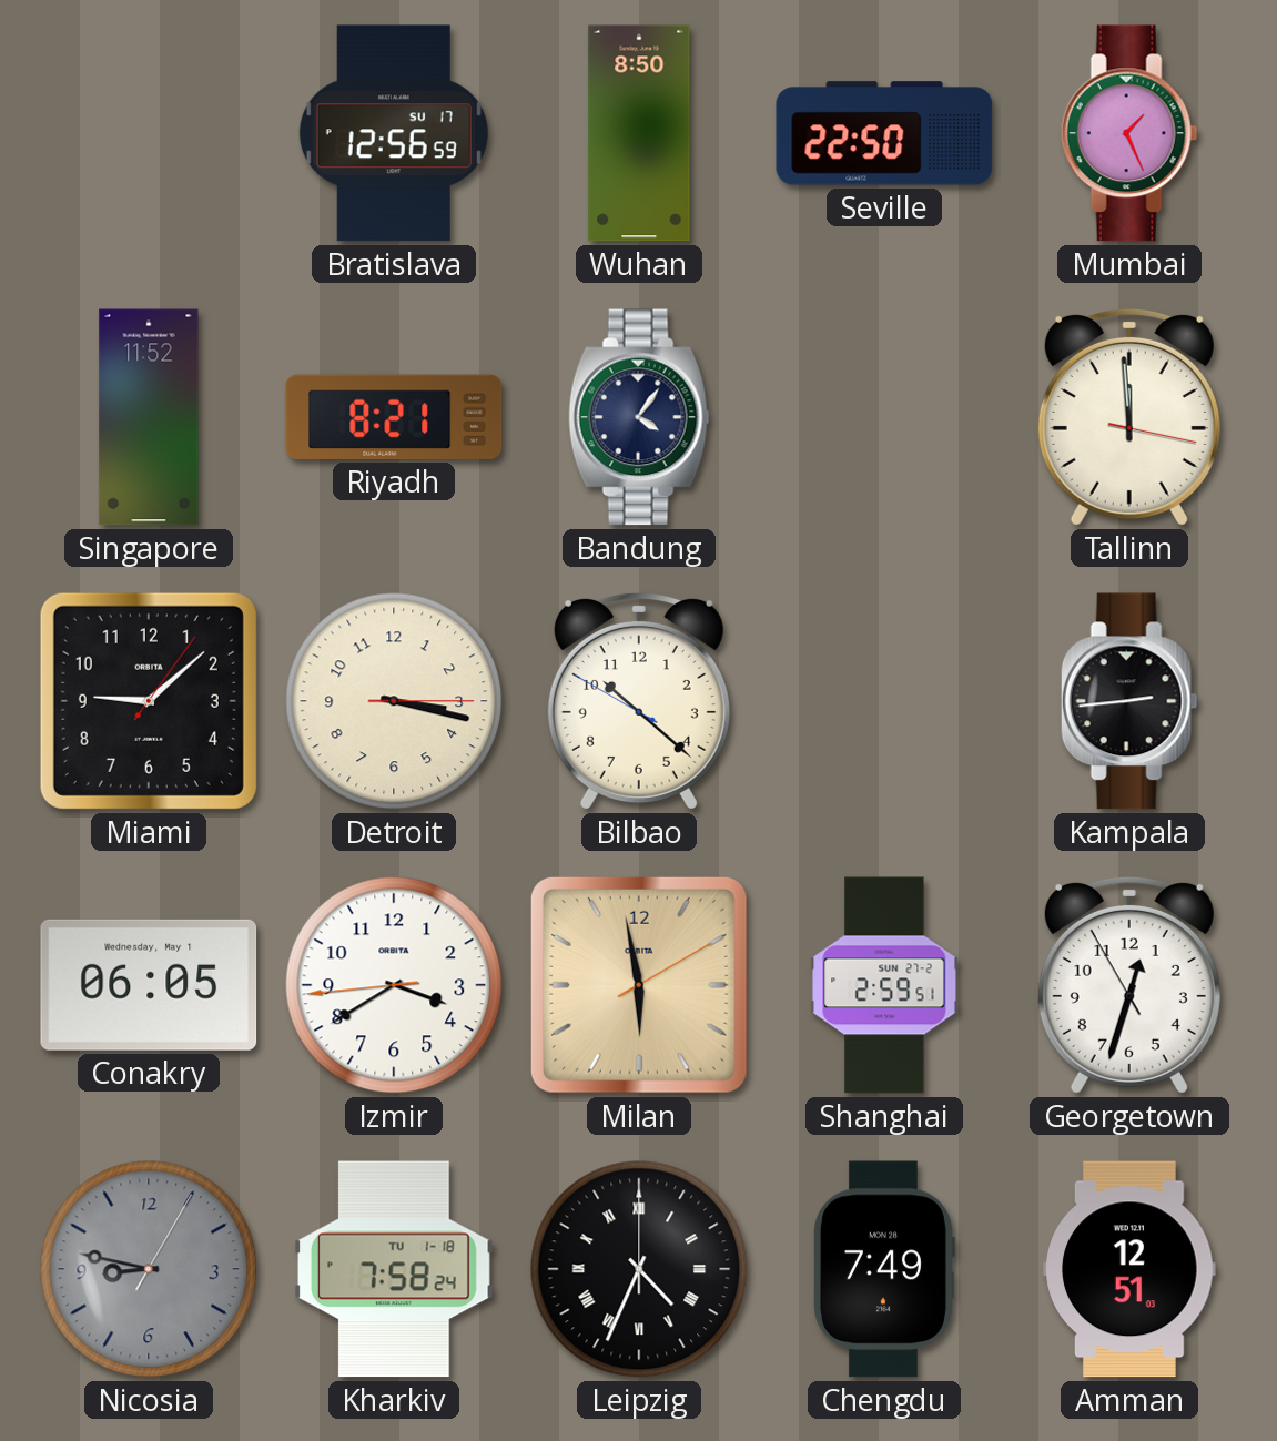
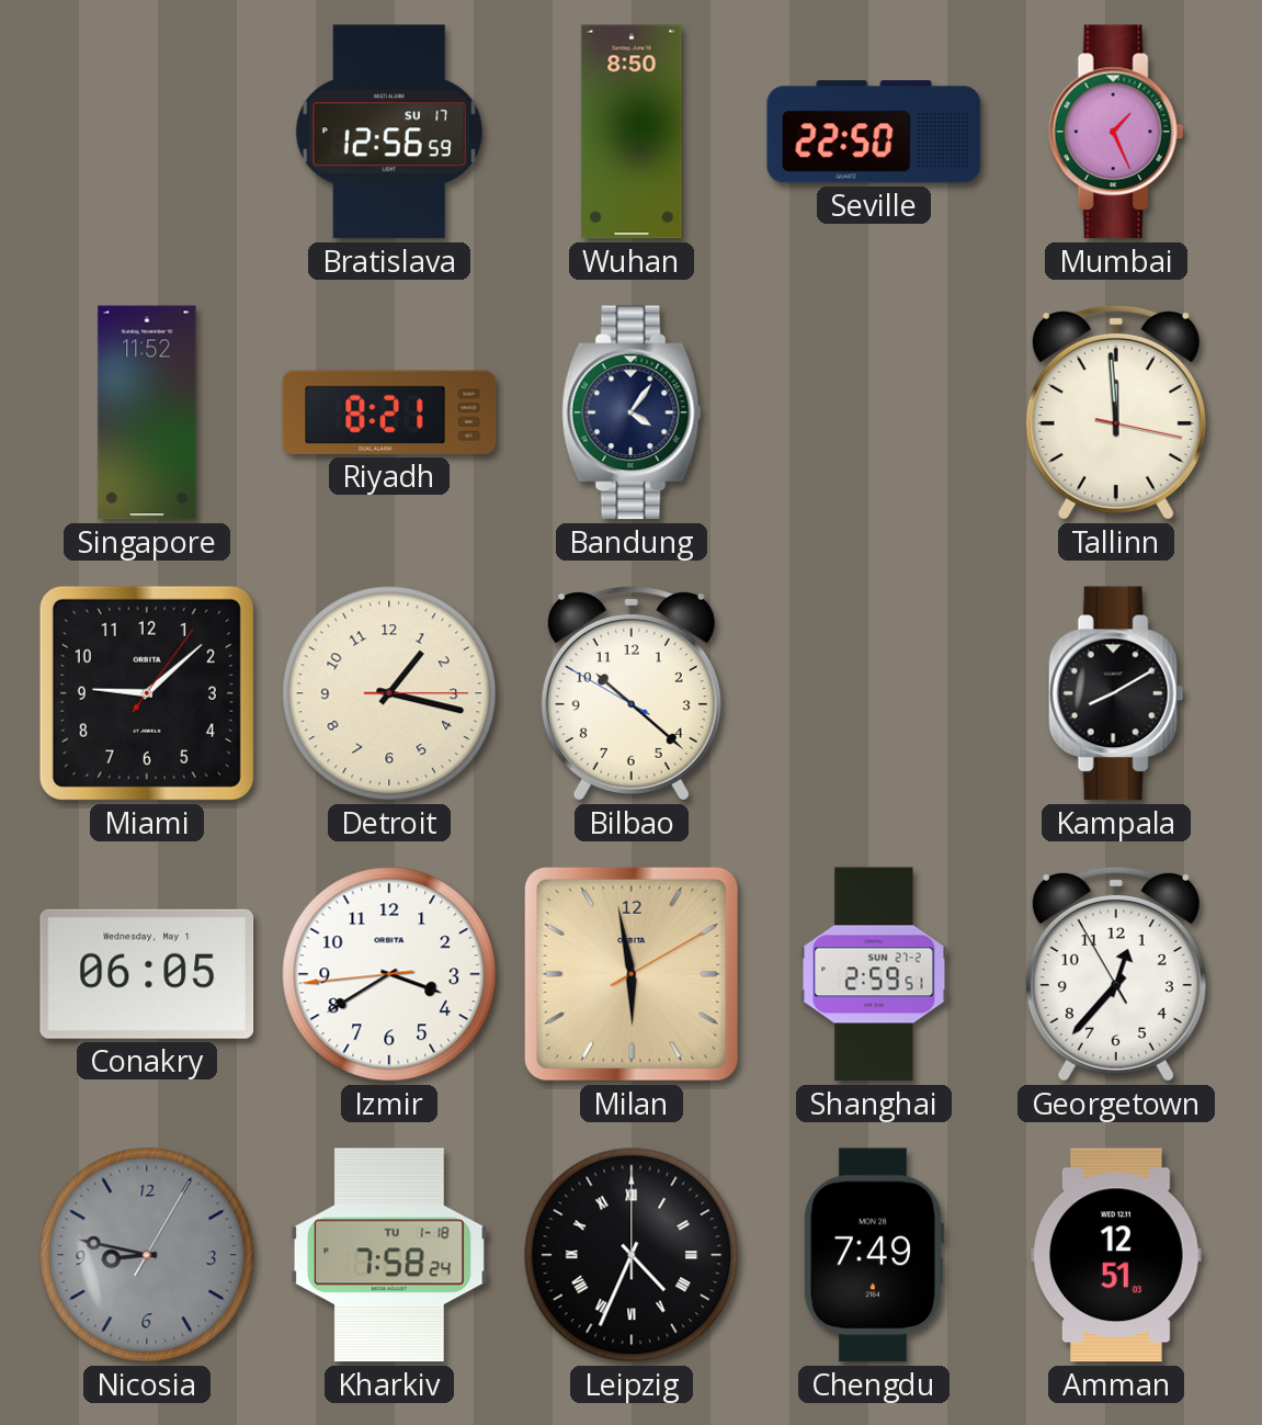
Detroit: 3:17 -> 1:17
Kampala: 2:44 -> 8:10
Georgetown: 12:32 -> 12:36
